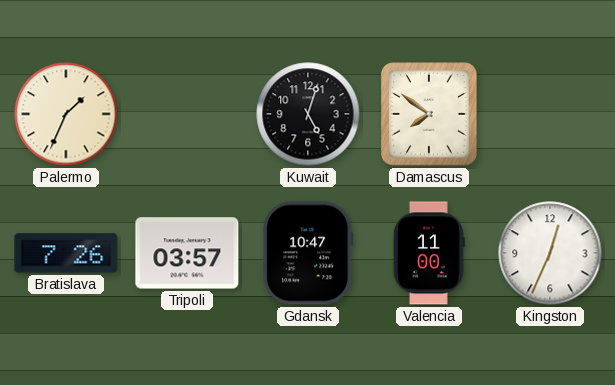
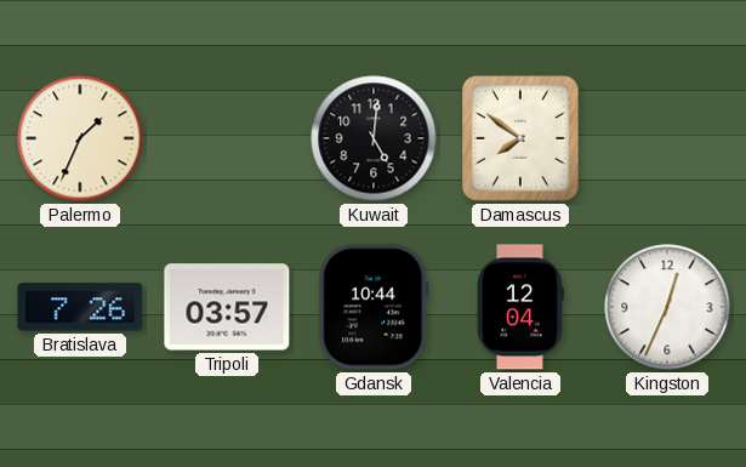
Kuwait: 5:03 -> 5:01
Gdansk: 10:47 -> 10:44
Valencia: 11:00 -> 12:04
